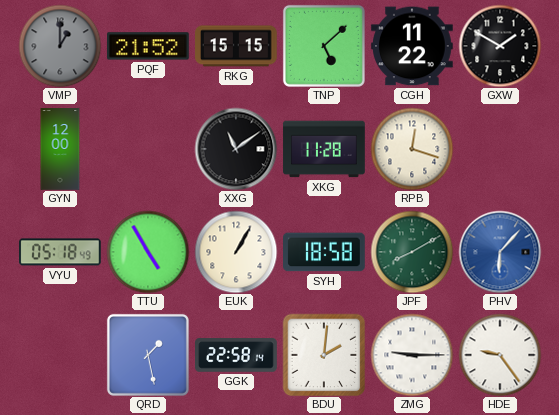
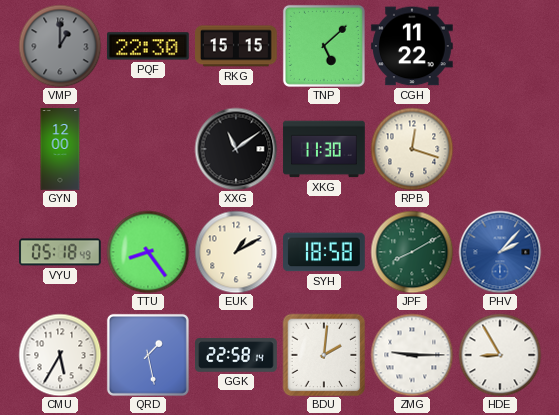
PQF: 21:52 -> 22:30
GXW: 1:50 -> none
XKG: 11:28 -> 11:30
TTU: 4:55 -> 8:24
EUK: 1:05 -> 1:10
PHV: 6:07 -> 2:07
CMU: none -> 5:35
HDE: 9:24 -> 8:55
